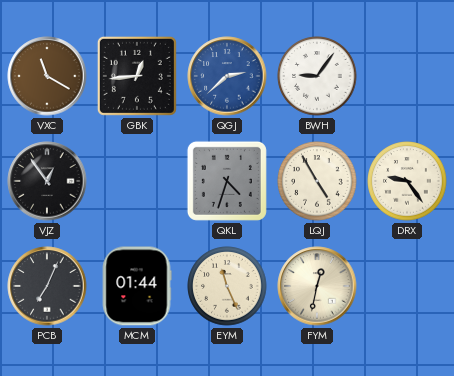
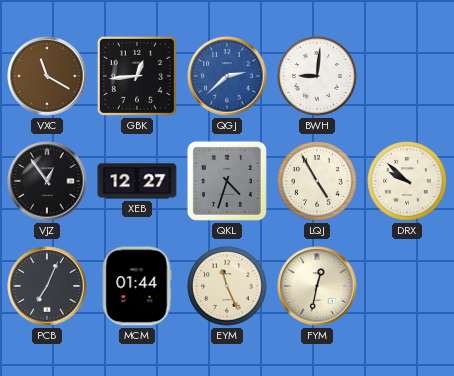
BWH: 9:06 -> 9:01
XEB: none -> 12:27
DRX: 9:24 -> 9:52
